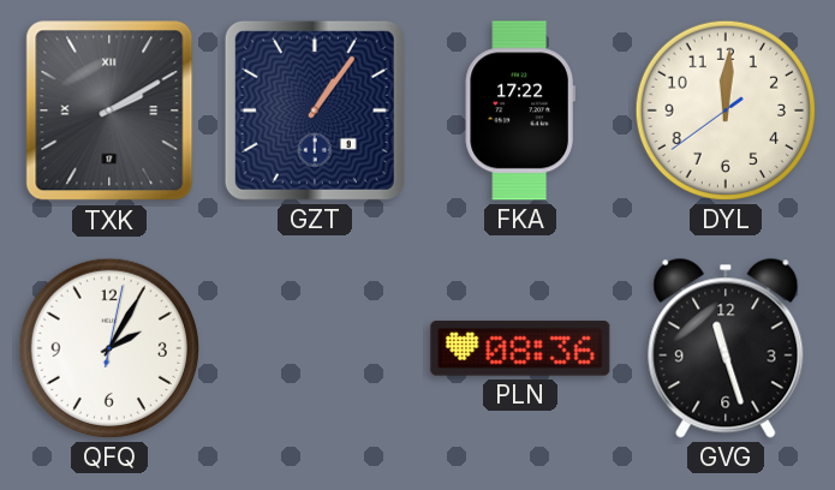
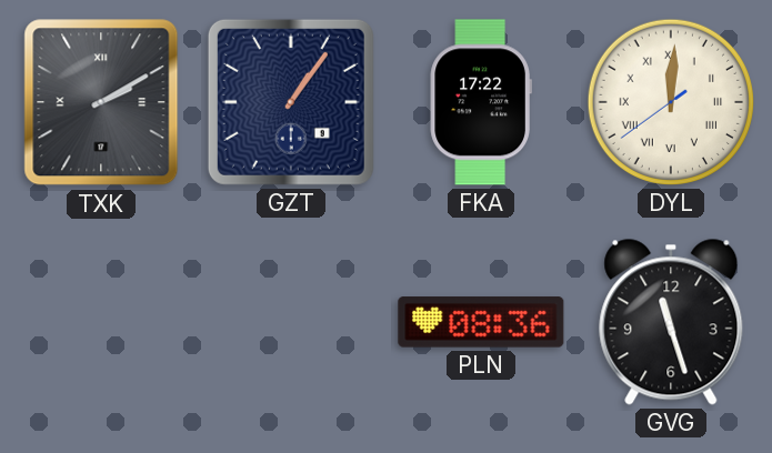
DYL numerals: Arabic -> Roman
QFQ: 2:05 -> none
